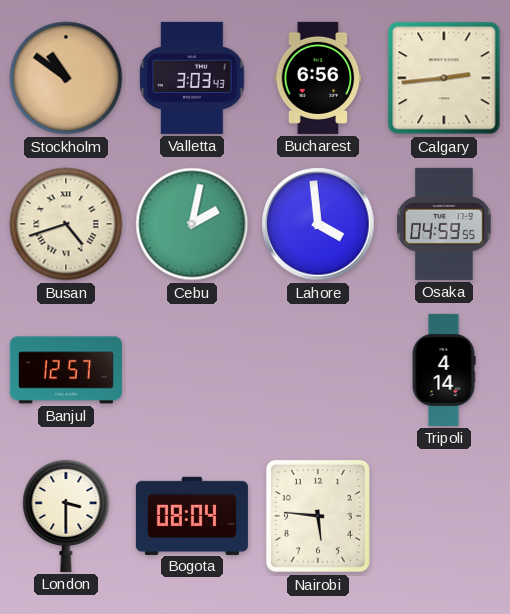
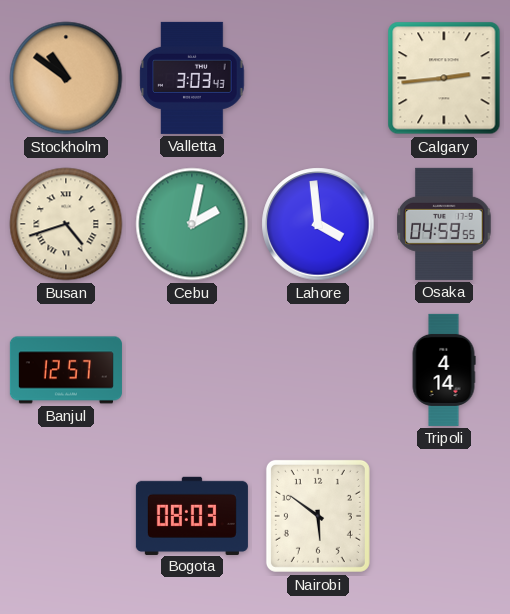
Bucharest: 6:56 -> none
London: 3:30 -> none
Bogota: 08:04 -> 08:03
Nairobi: 5:46 -> 5:51
